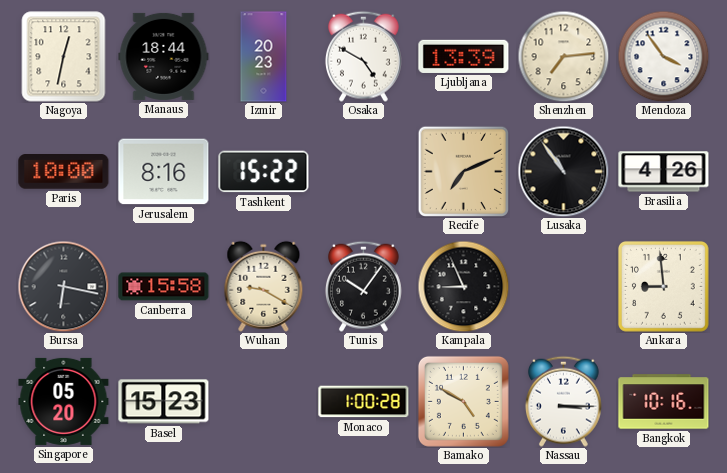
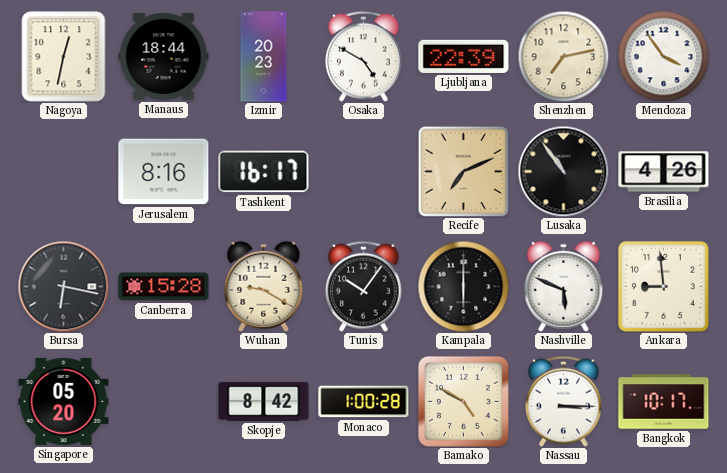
Ljubljana: 13:39 -> 22:39
Shenzhen: 7:14 -> 7:13
Paris: 10:00 -> none
Tashkent: 15:22 -> 16:17
Canberra: 15:58 -> 15:28
Kampala: 8:56 -> 6:00
Nashville: none -> 5:49
Basel: 15:23 -> none
Skopje: none -> 8:42
Bangkok: 10:16 -> 10:17
